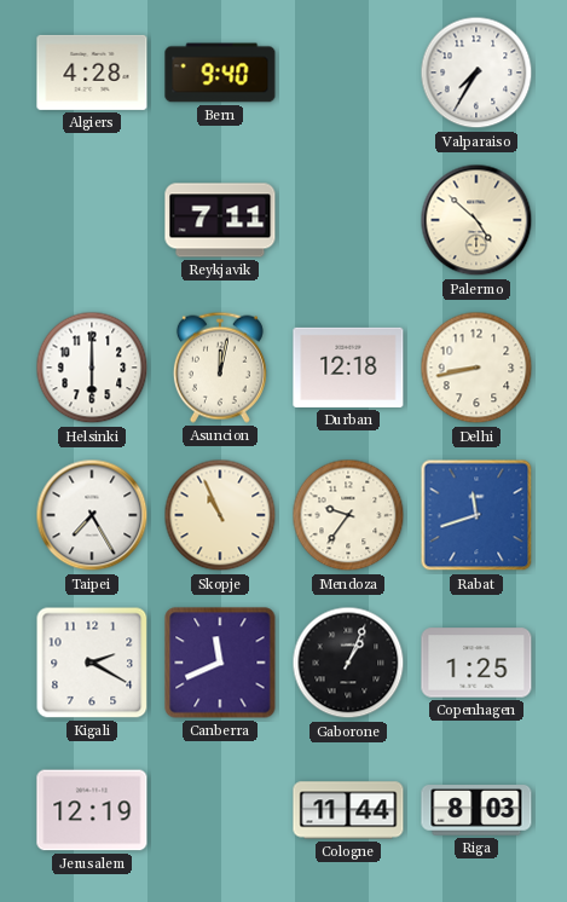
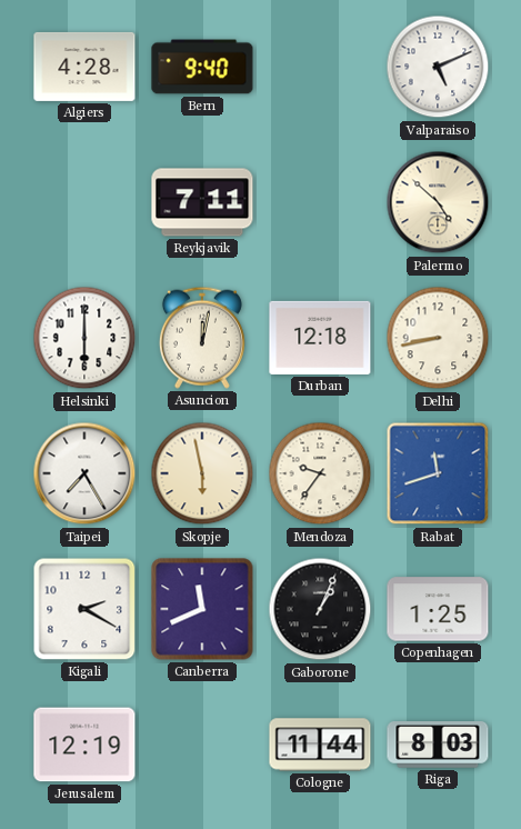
Valparaiso: 7:35 -> 5:11
Skopje: 10:56 -> 5:58
